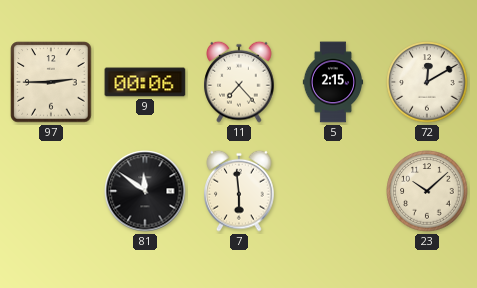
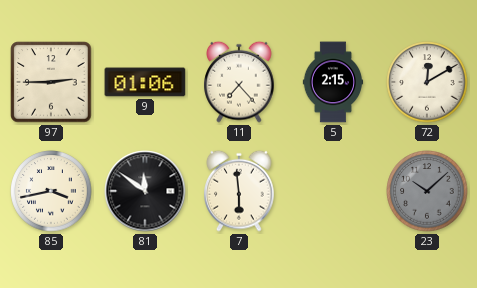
9: 00:06 -> 01:06
85: none -> 3:43
23 dial: cream -> grey
